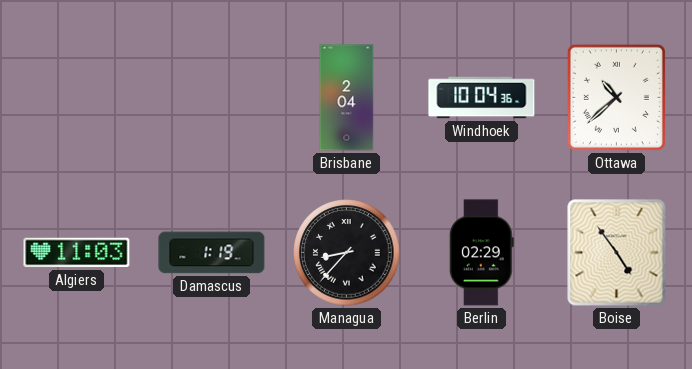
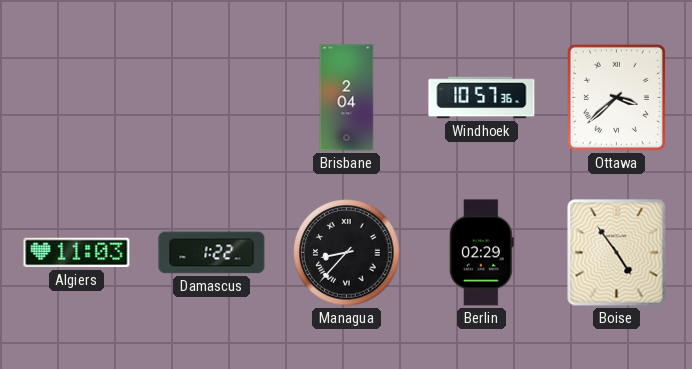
Windhoek: 10:04 -> 10:57
Ottawa: 10:38 -> 3:38
Damascus: 1:19 -> 1:22
